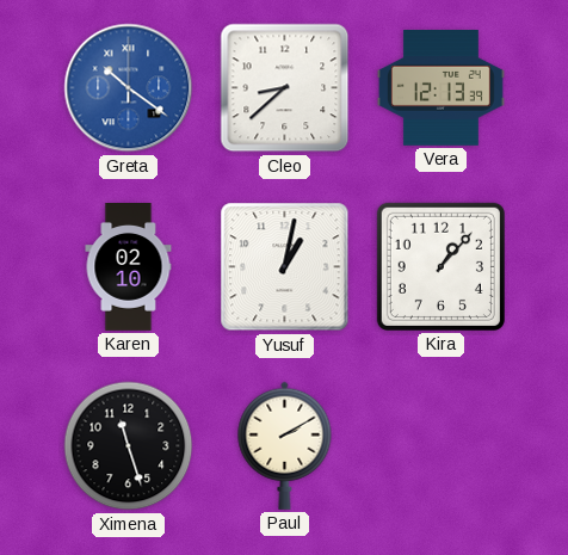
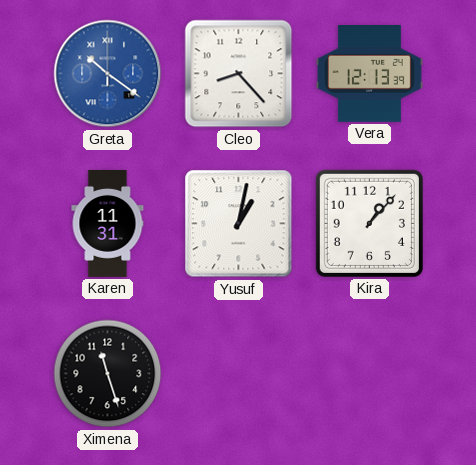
Cleo: 8:38 -> 8:23
Karen: 02:10 -> 11:31
Paul: 2:10 -> none
